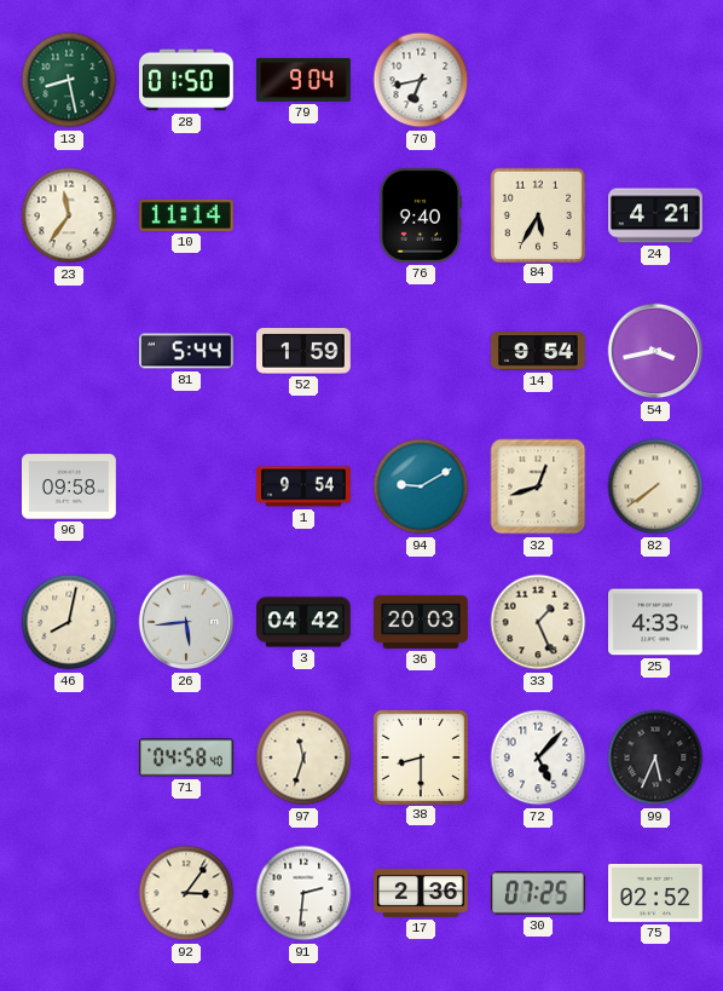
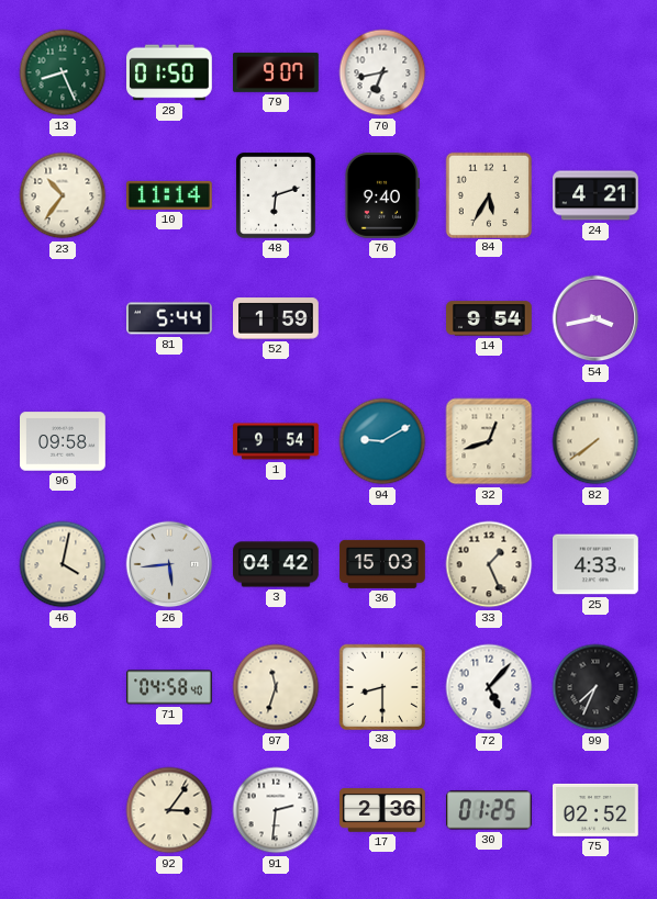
13: 8:28 -> 8:26
79: 9:04 -> 9:07
23: 11:36 -> 10:36
48: none -> 6:12
46: 8:02 -> 4:02
36: 20:03 -> 15:03
99: 5:34 -> 7:34
30: 07:25 -> 01:25
